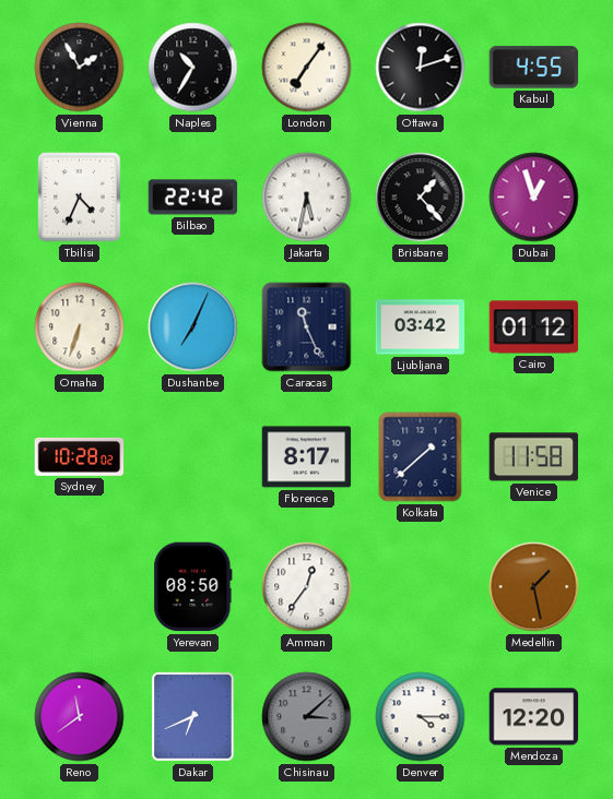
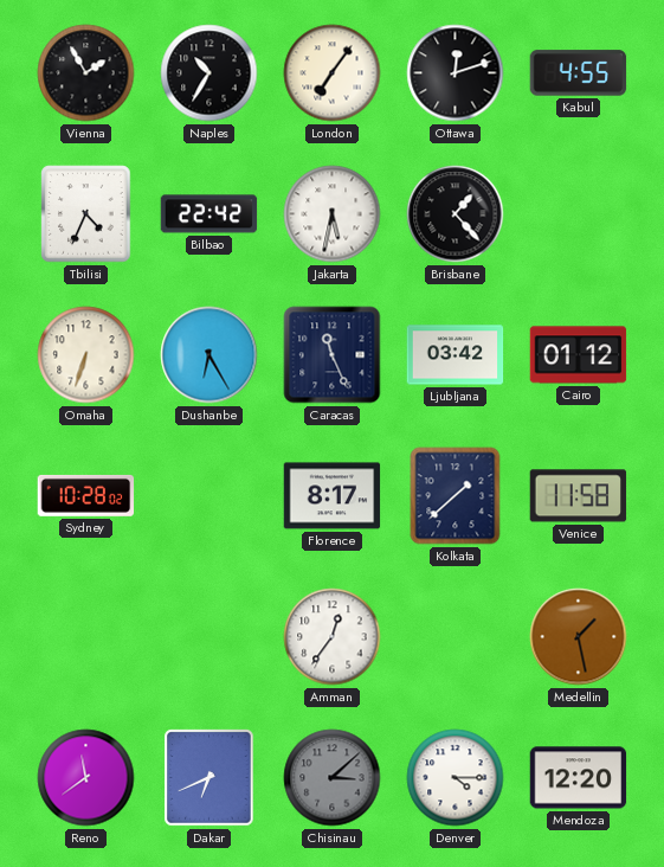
Dubai: 12:57 -> none
Dushanbe: 7:04 -> 6:25
Yerevan: 08:50 -> none
